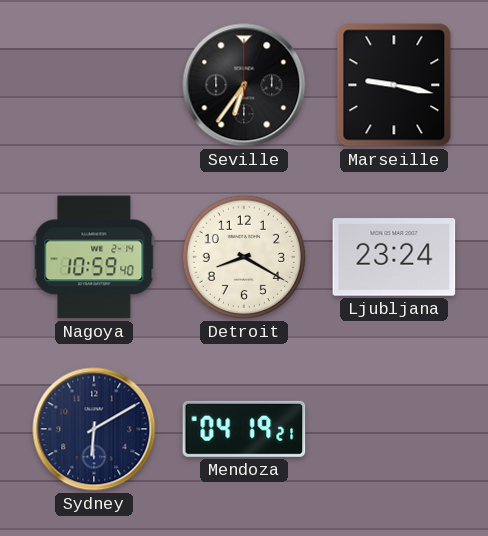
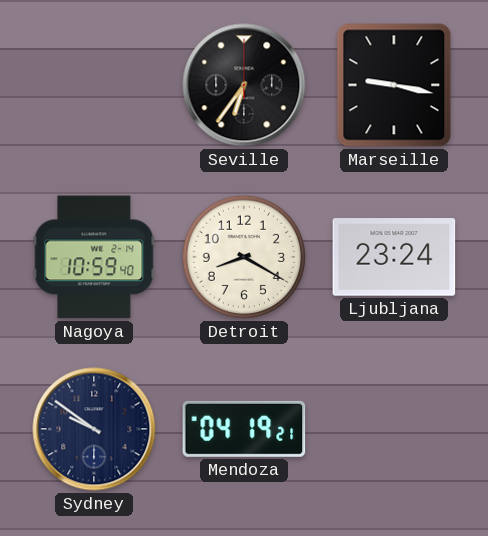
Sydney: 6:10 -> 9:51
